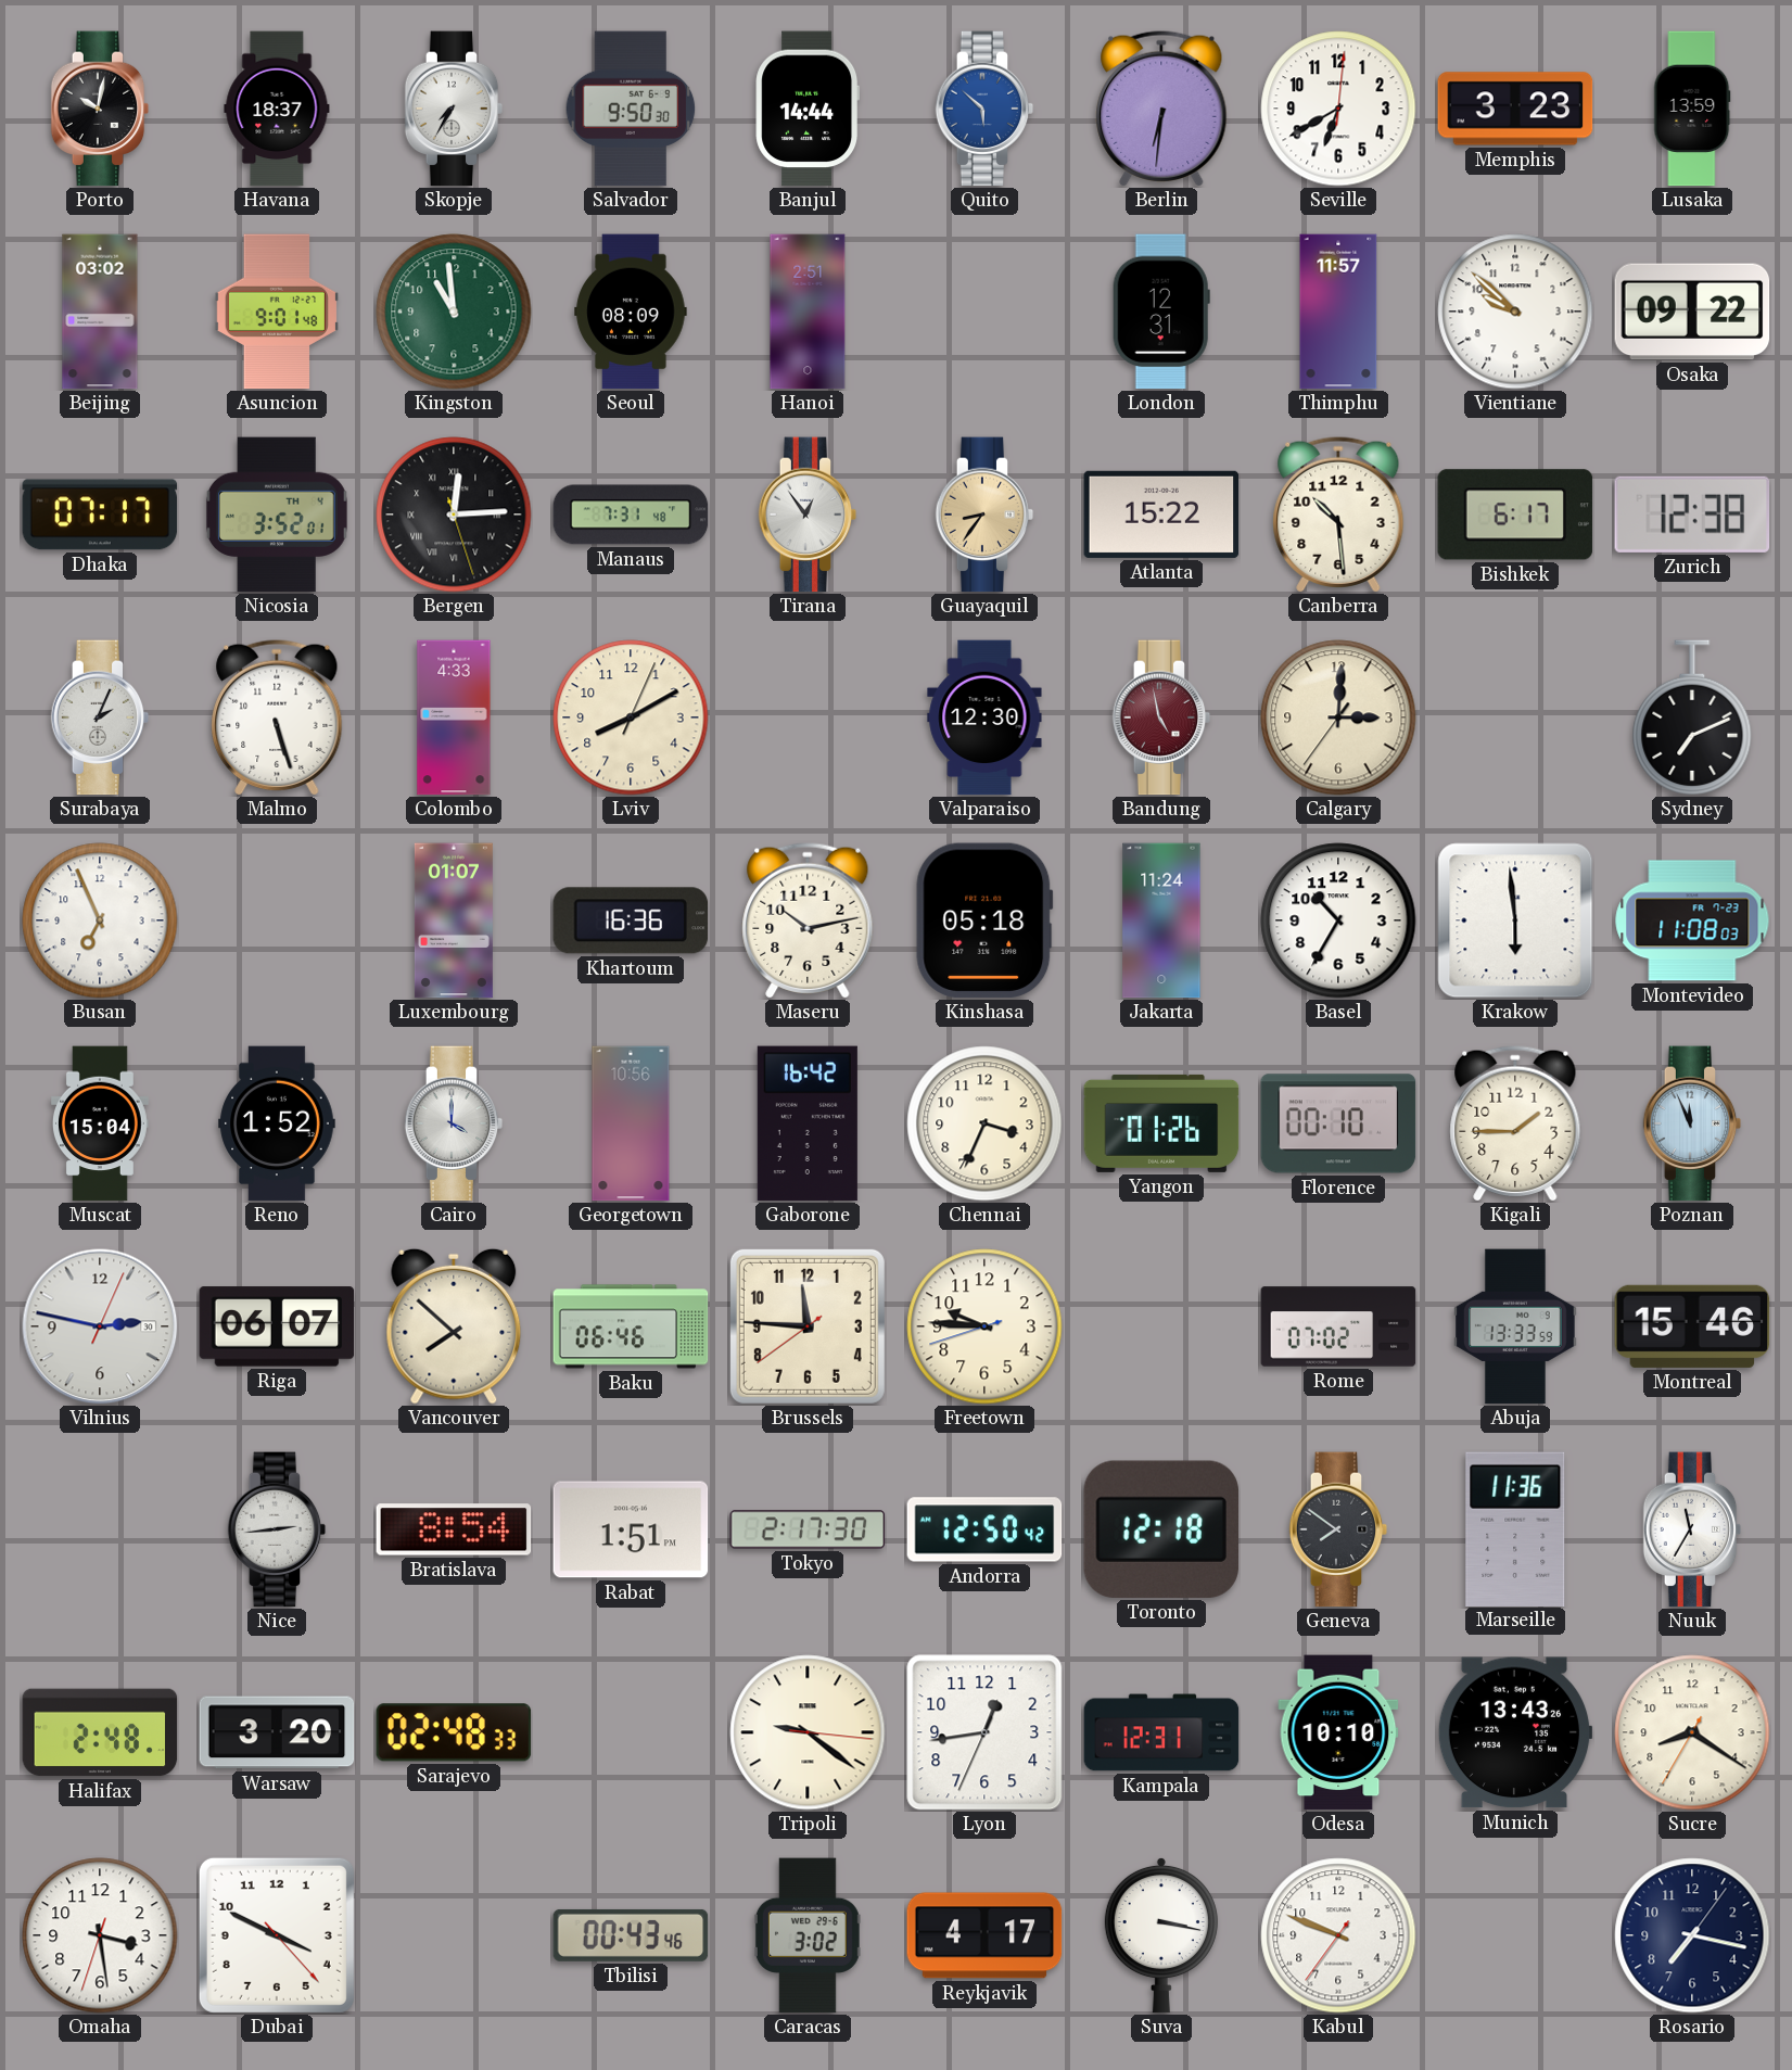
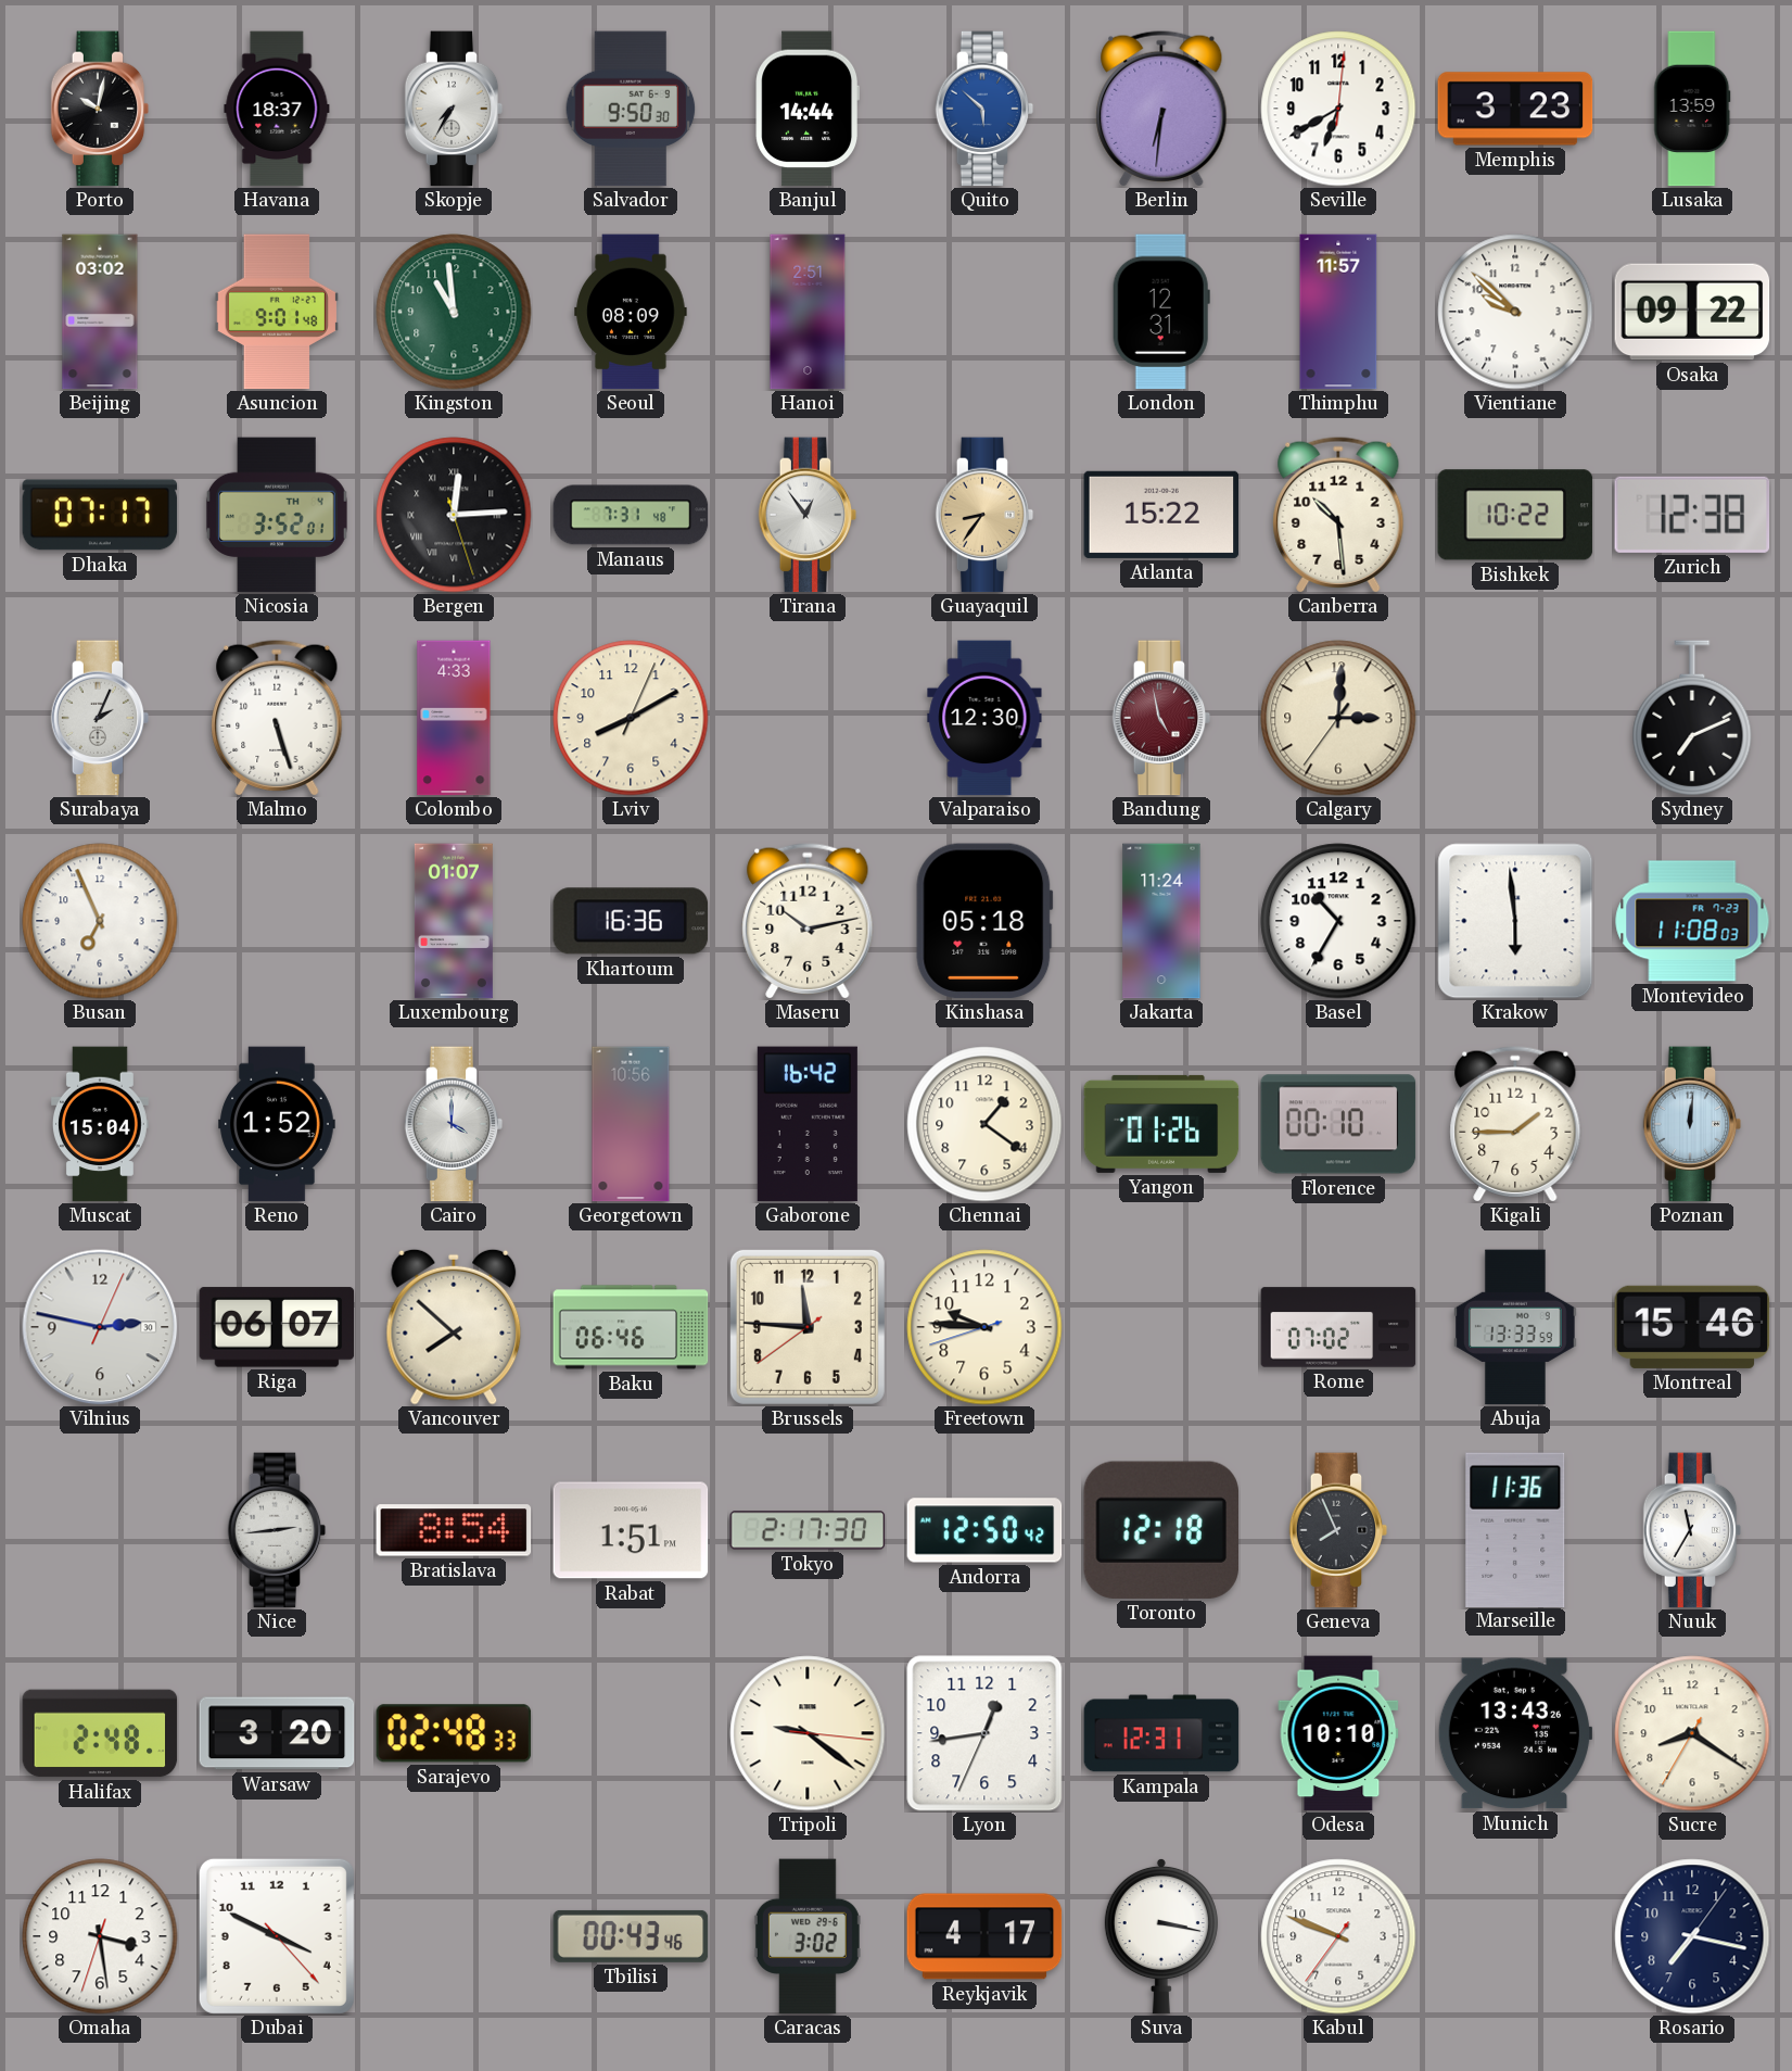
Bishkek: 6:17 -> 10:22
Chennai: 3:34 -> 1:21
Poznan: 11:56 -> 12:01
Geneva: 7:51 -> 7:56
